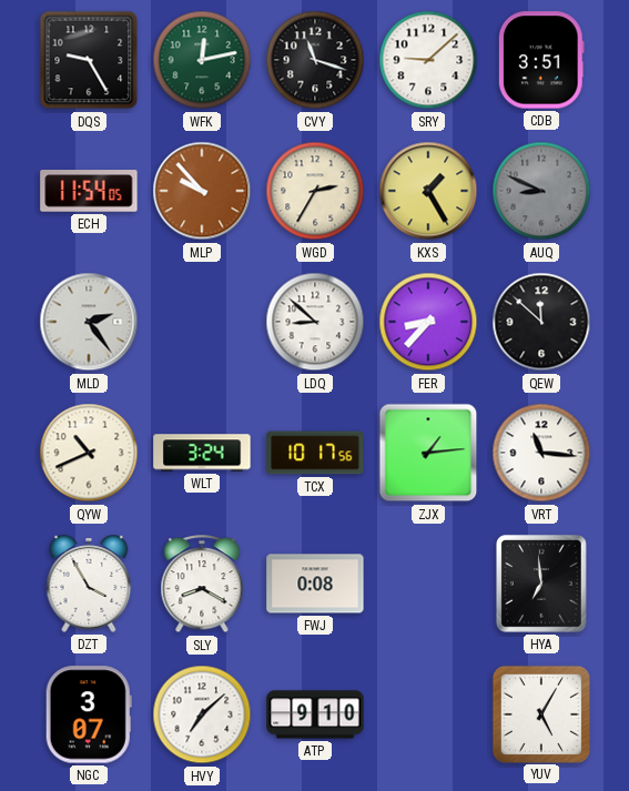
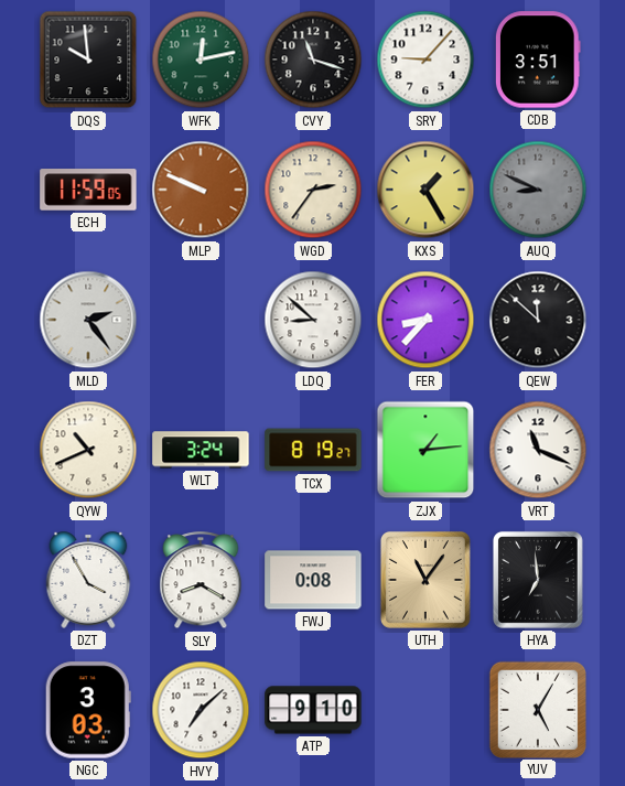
DQS: 9:25 -> 9:59
SRY: 9:08 -> 9:07
ECH: 11:54 -> 11:59
MLP: 9:53 -> 9:49
WGD: 2:35 -> 2:36
TCX: 10:17 -> 8:19
VRT: 11:16 -> 11:19
UTH: none -> 11:06
NGC: 3:07 -> 3:03
